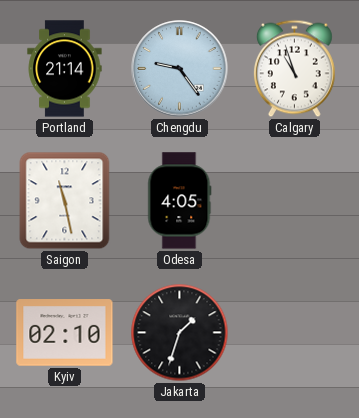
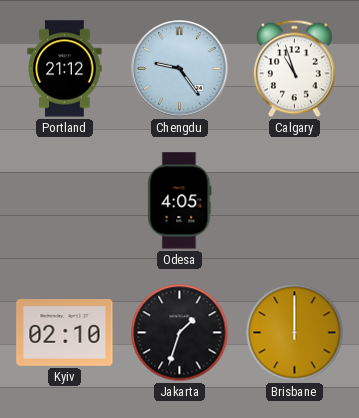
Portland: 21:14 -> 21:12
Saigon: 11:28 -> none
Brisbane: none -> 12:00
